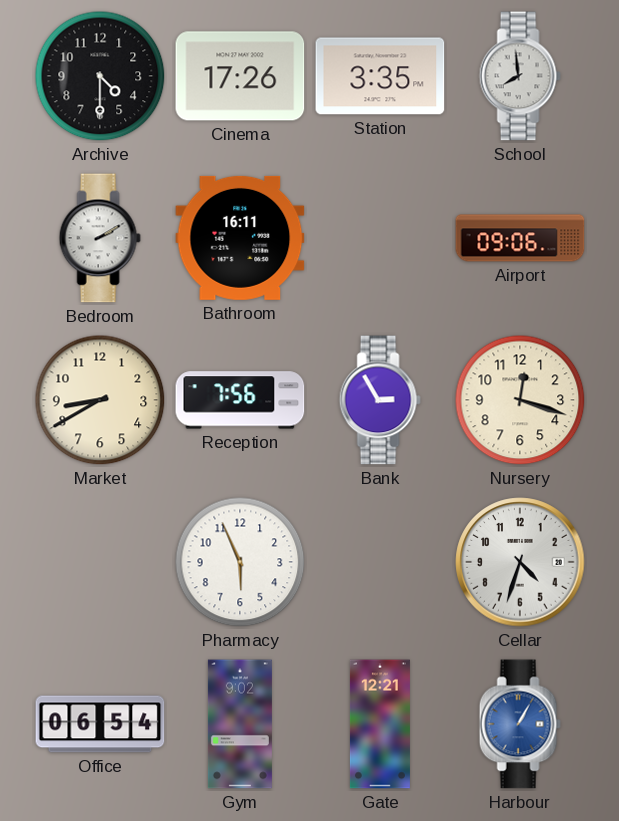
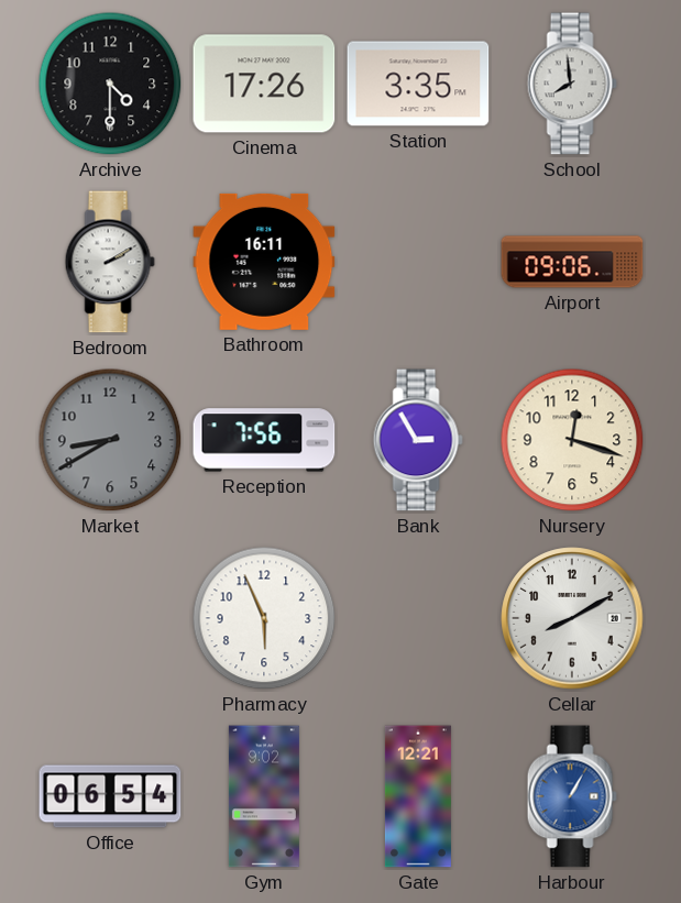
Market dial: cream -> grey
Cellar: 4:33 -> 8:10
